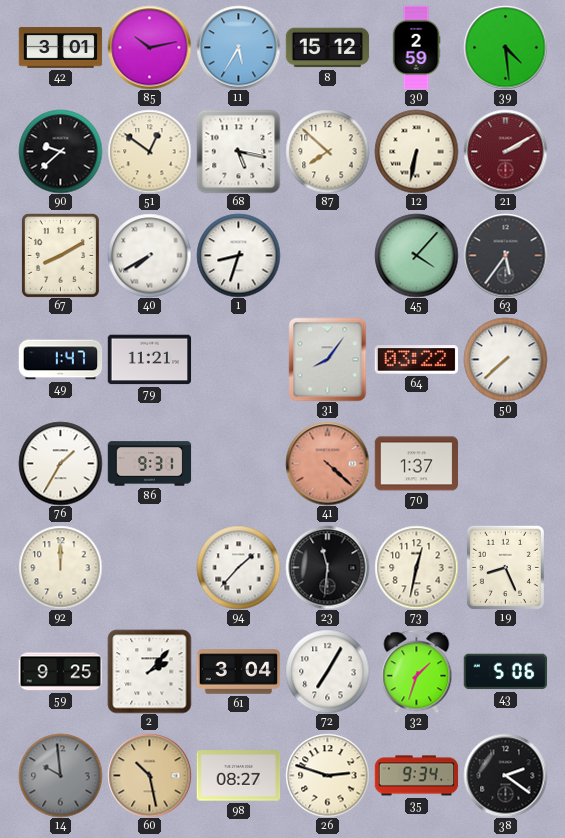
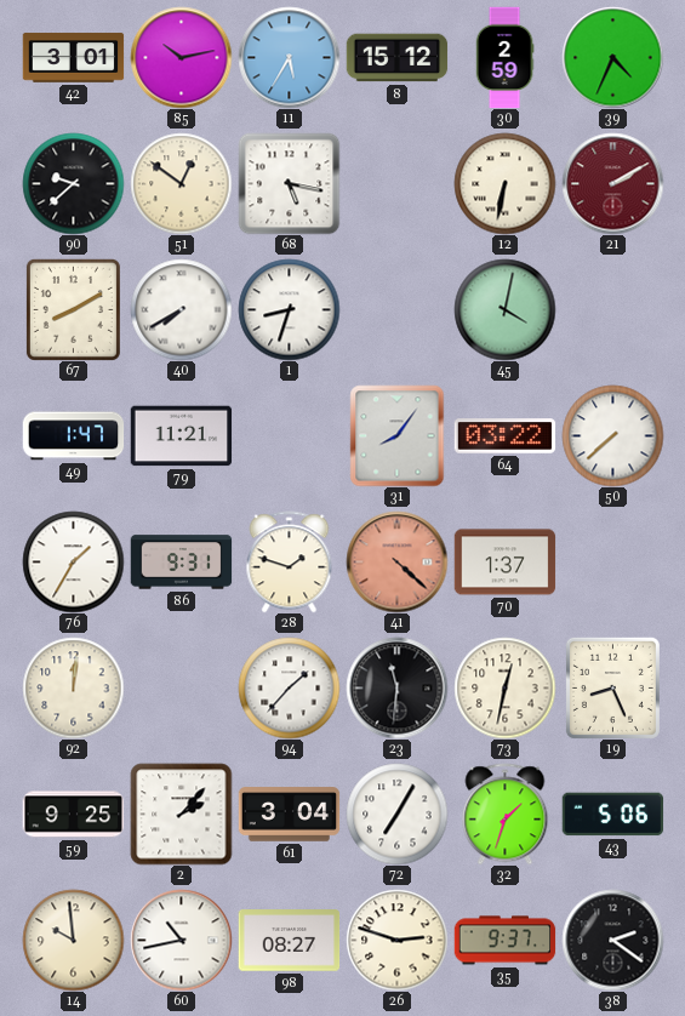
39: 4:29 -> 4:34
87: 7:52 -> none
45: 4:07 -> 4:02
63: 5:36 -> none
28: none -> 1:48
92: 12:00 -> 12:01
14 dial: grey -> cream
60: 10:28 -> 10:43
60 dial: champagne -> white
35: 9:34 -> 9:37
